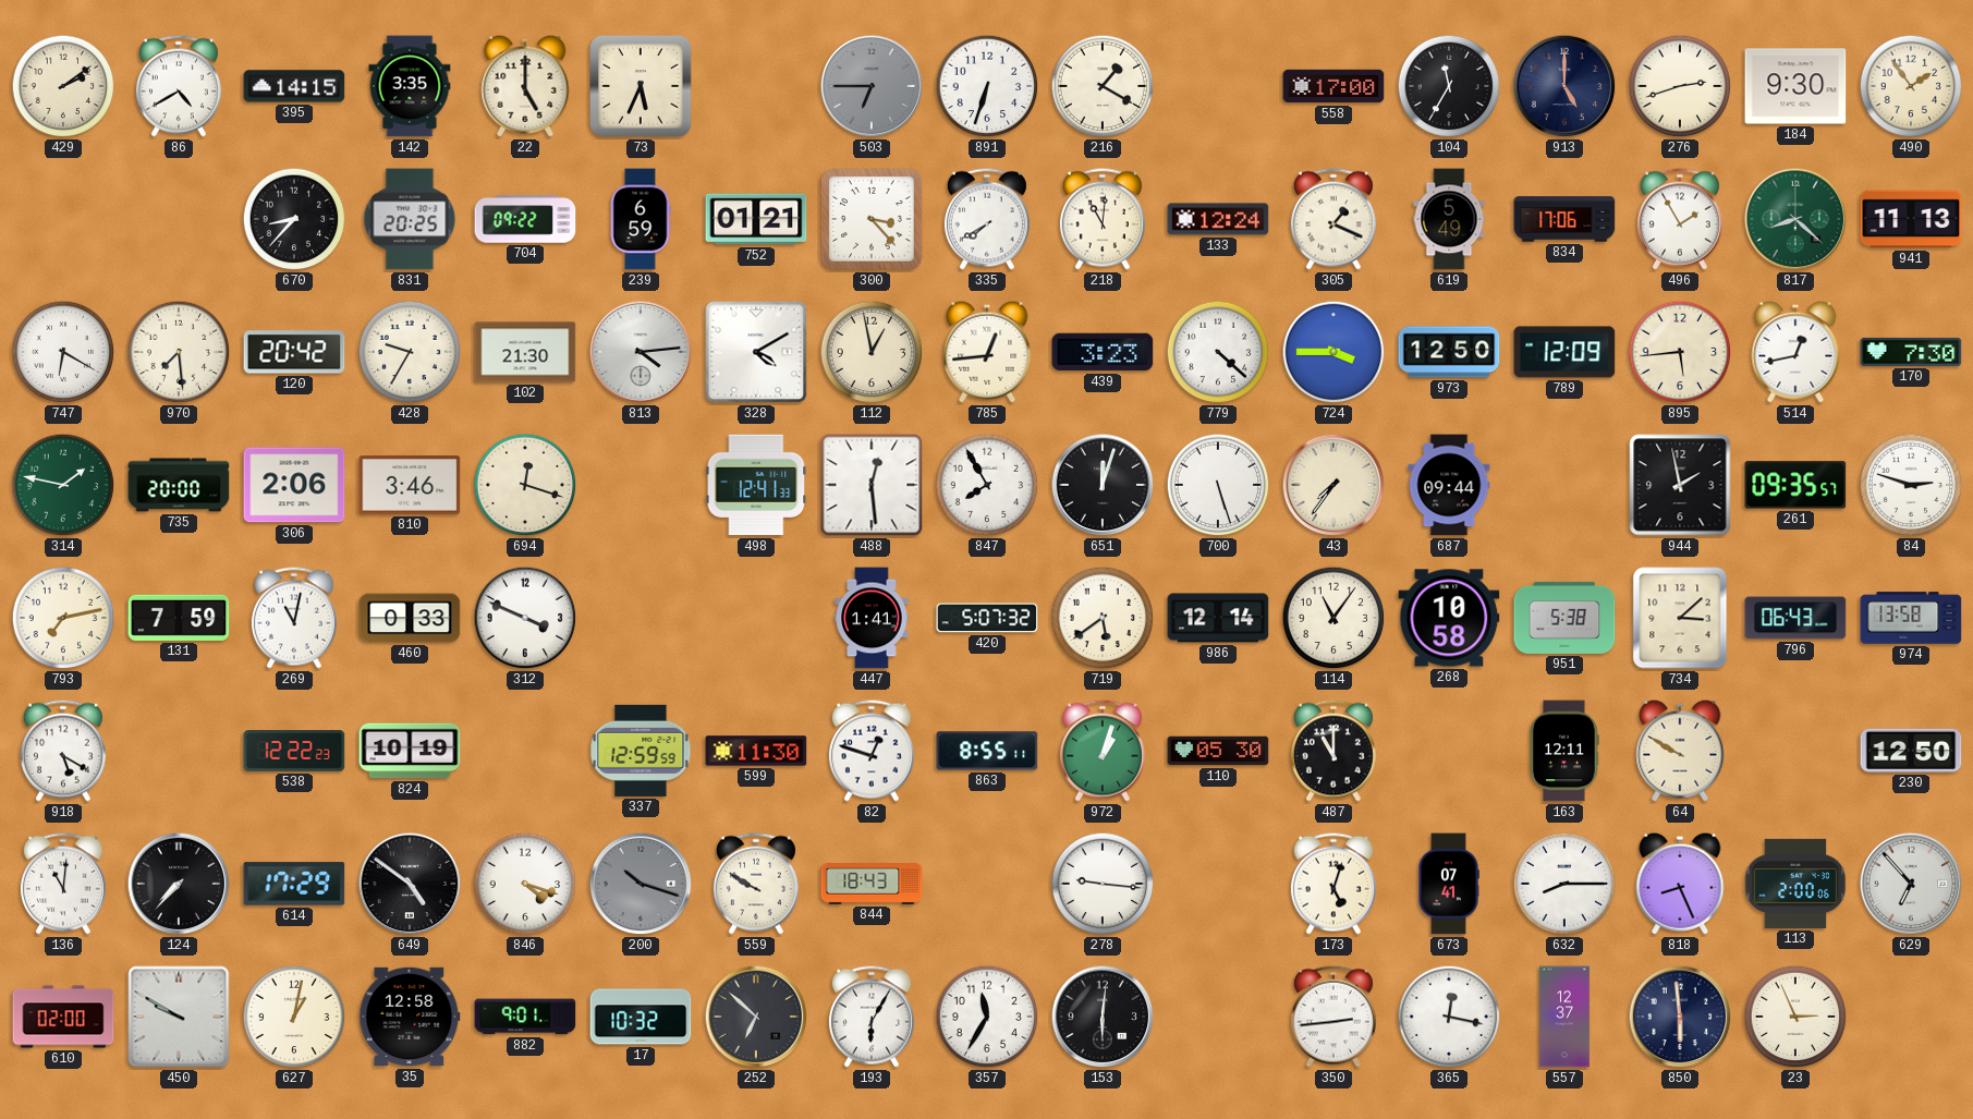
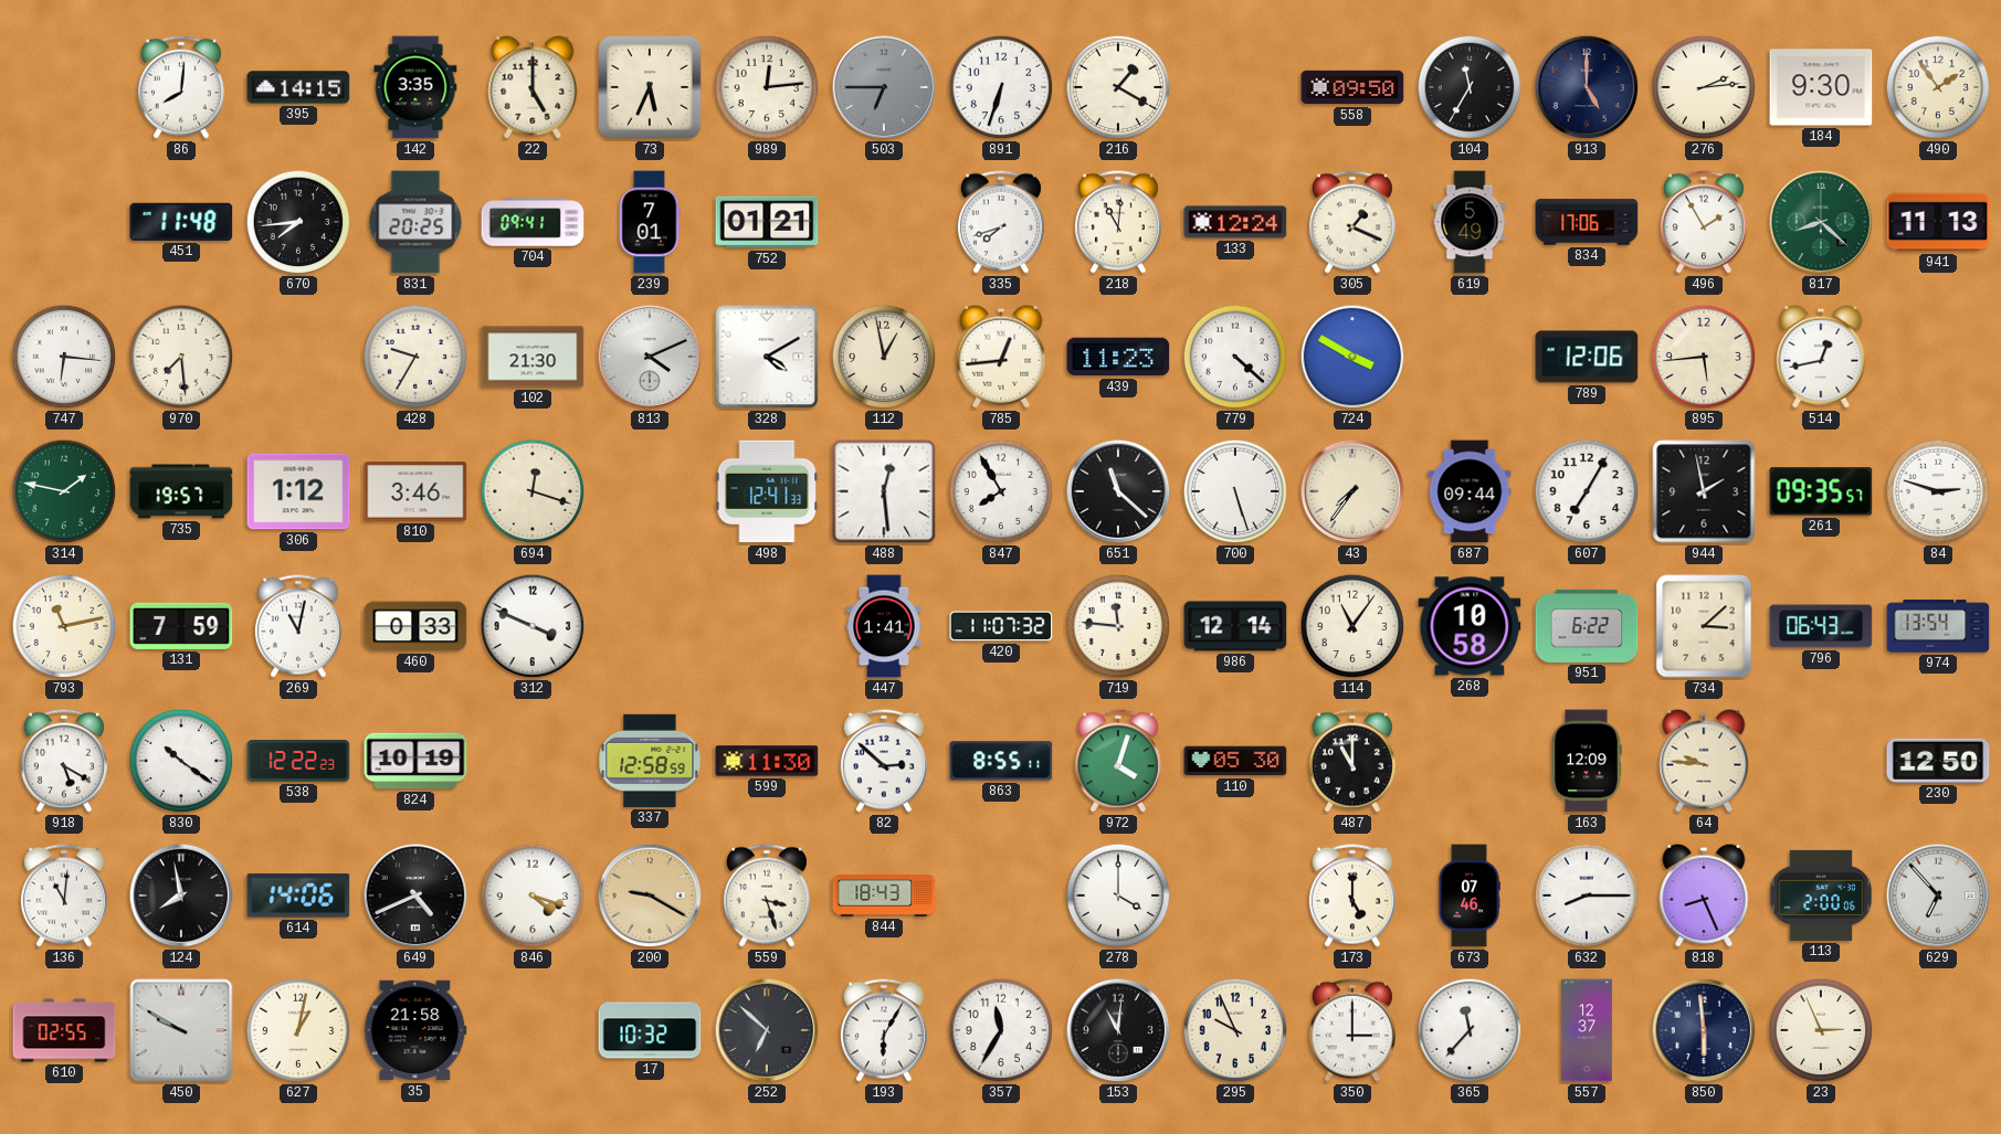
429: 2:09 -> none
86: 4:40 -> 8:01
989: none -> 12:14
558: 17:00 -> 09:50
276: 2:42 -> 2:14
451: none -> 11:48
670: 8:37 -> 7:44
704: 09:22 -> 09:41
239: 6:59 -> 7:01
300: 3:23 -> none
335: 7:40 -> 7:42
747: 6:20 -> 6:16
120: 20:42 -> none
813: 4:14 -> 4:11
439: 3:23 -> 11:23
724: 3:45 -> 3:50
973: 12:50 -> none
789: 12:09 -> 12:06
170: 7:30 -> none
735: 20:00 -> 19:57
306: 2:06 -> 1:12
651: 12:03 -> 11:22
607: none -> 7:05
793: 7:13 -> 11:13
420: 5:07 -> 11:07
719: 5:39 -> 11:46
951: 5:38 -> 6:22
974: 13:58 -> 13:54
830: none -> 10:21
337: 12:59 -> 12:58
82: 12:48 -> 2:52
972: 1:03 -> 4:03
163: 12:11 -> 12:09
64: 9:50 -> 9:46
124: 7:37 -> 7:58
614: 17:29 -> 14:06
649: 4:51 -> 4:41
200: 10:18 -> 9:20
200 dial: grey -> champagne
559: 9:50 -> 3:27
278: 9:16 -> 4:00
173: 5:03 -> 5:00
673: 07:41 -> 07:46
610: 02:00 -> 02:55
35: 12:58 -> 21:58
882: 9:01 -> none
153: 6:01 -> 11:01
295: none -> 9:56
350: 2:44 -> 3:00
365: 12:17 -> 11:37
